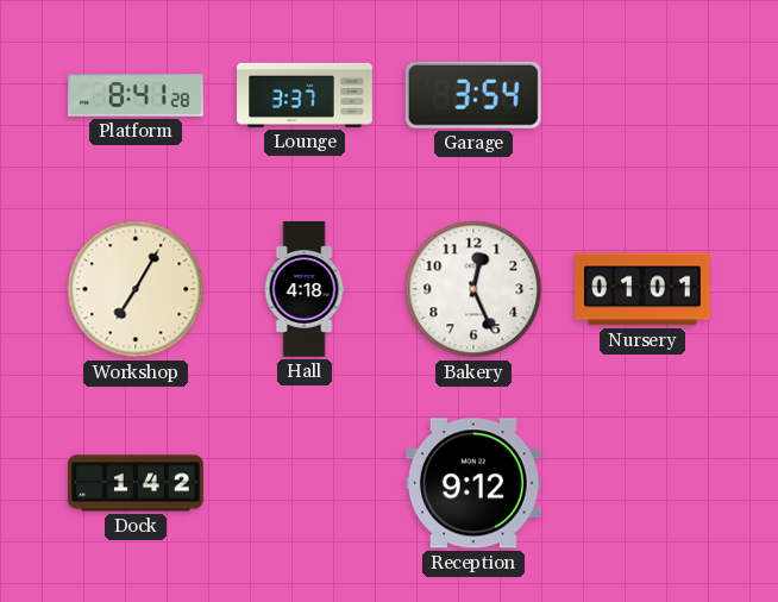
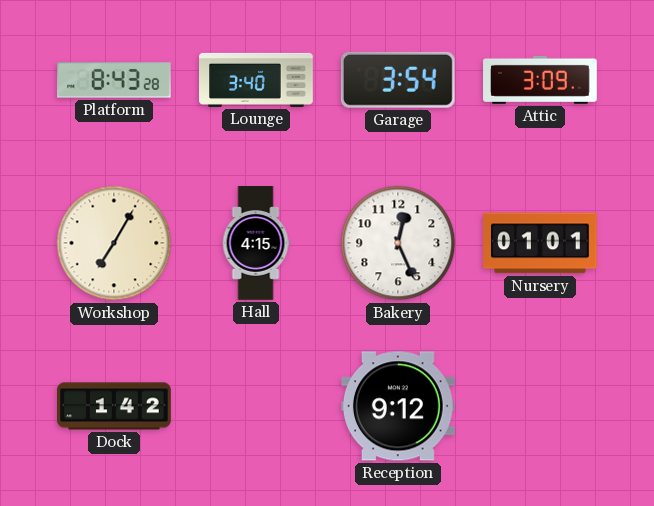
Platform: 8:41 -> 8:43
Lounge: 3:37 -> 3:40
Attic: none -> 3:09
Hall: 4:18 -> 4:15
